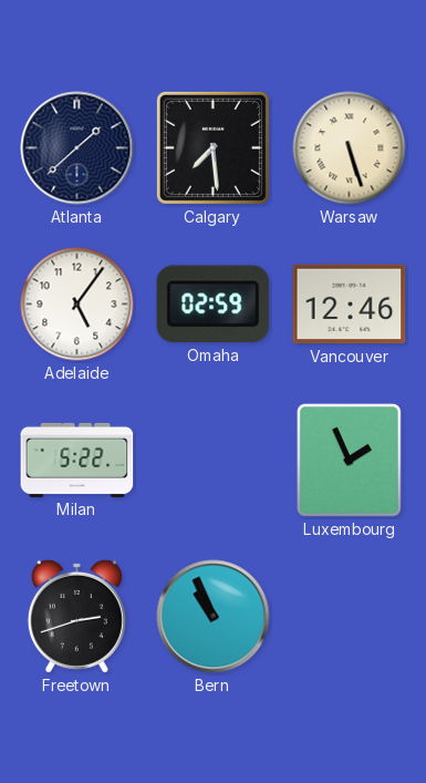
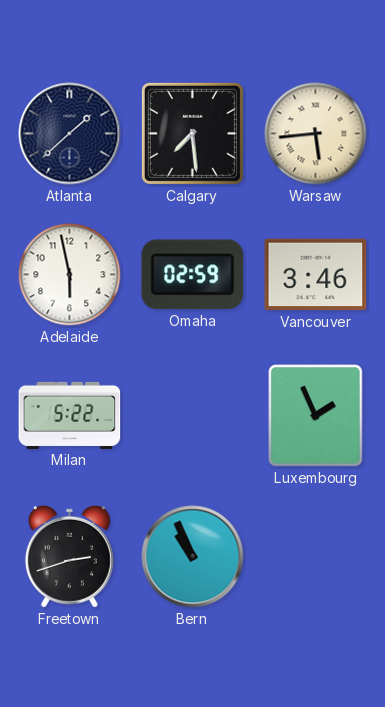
Warsaw: 5:27 -> 5:44
Adelaide: 5:06 -> 5:58
Vancouver: 12:46 -> 3:46
